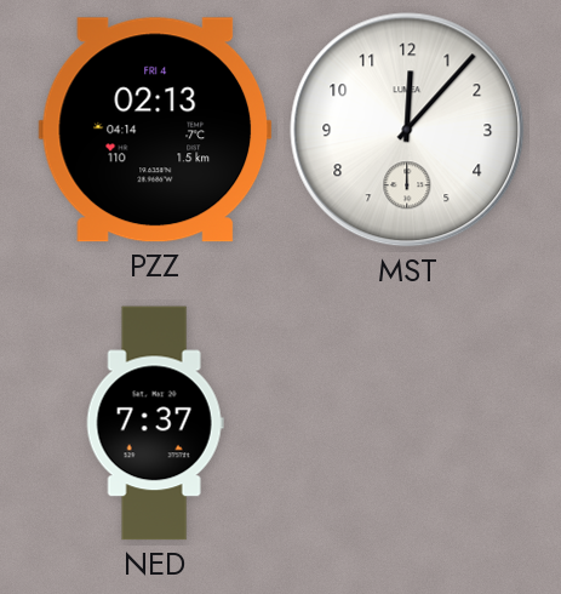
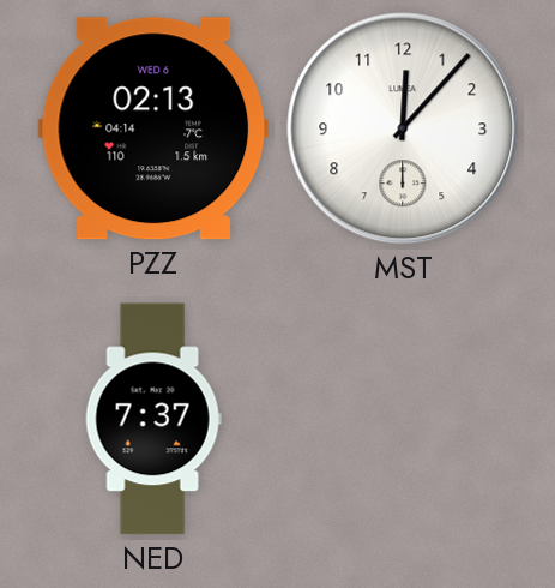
PZZ date: FRI 4 -> WED 6
